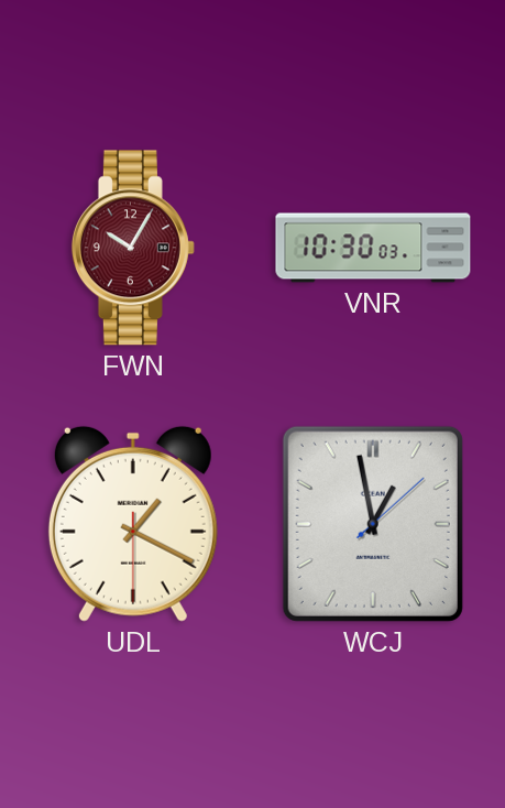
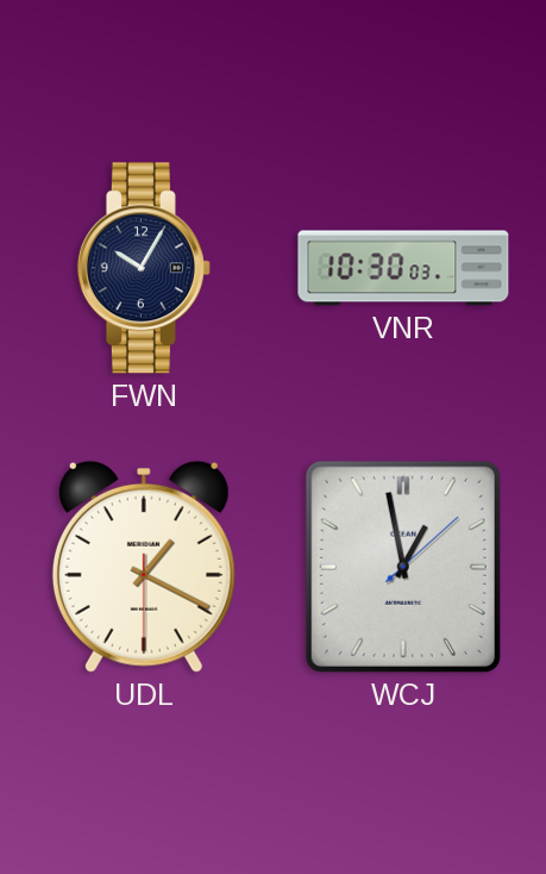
FWN dial: burgundy -> navy
